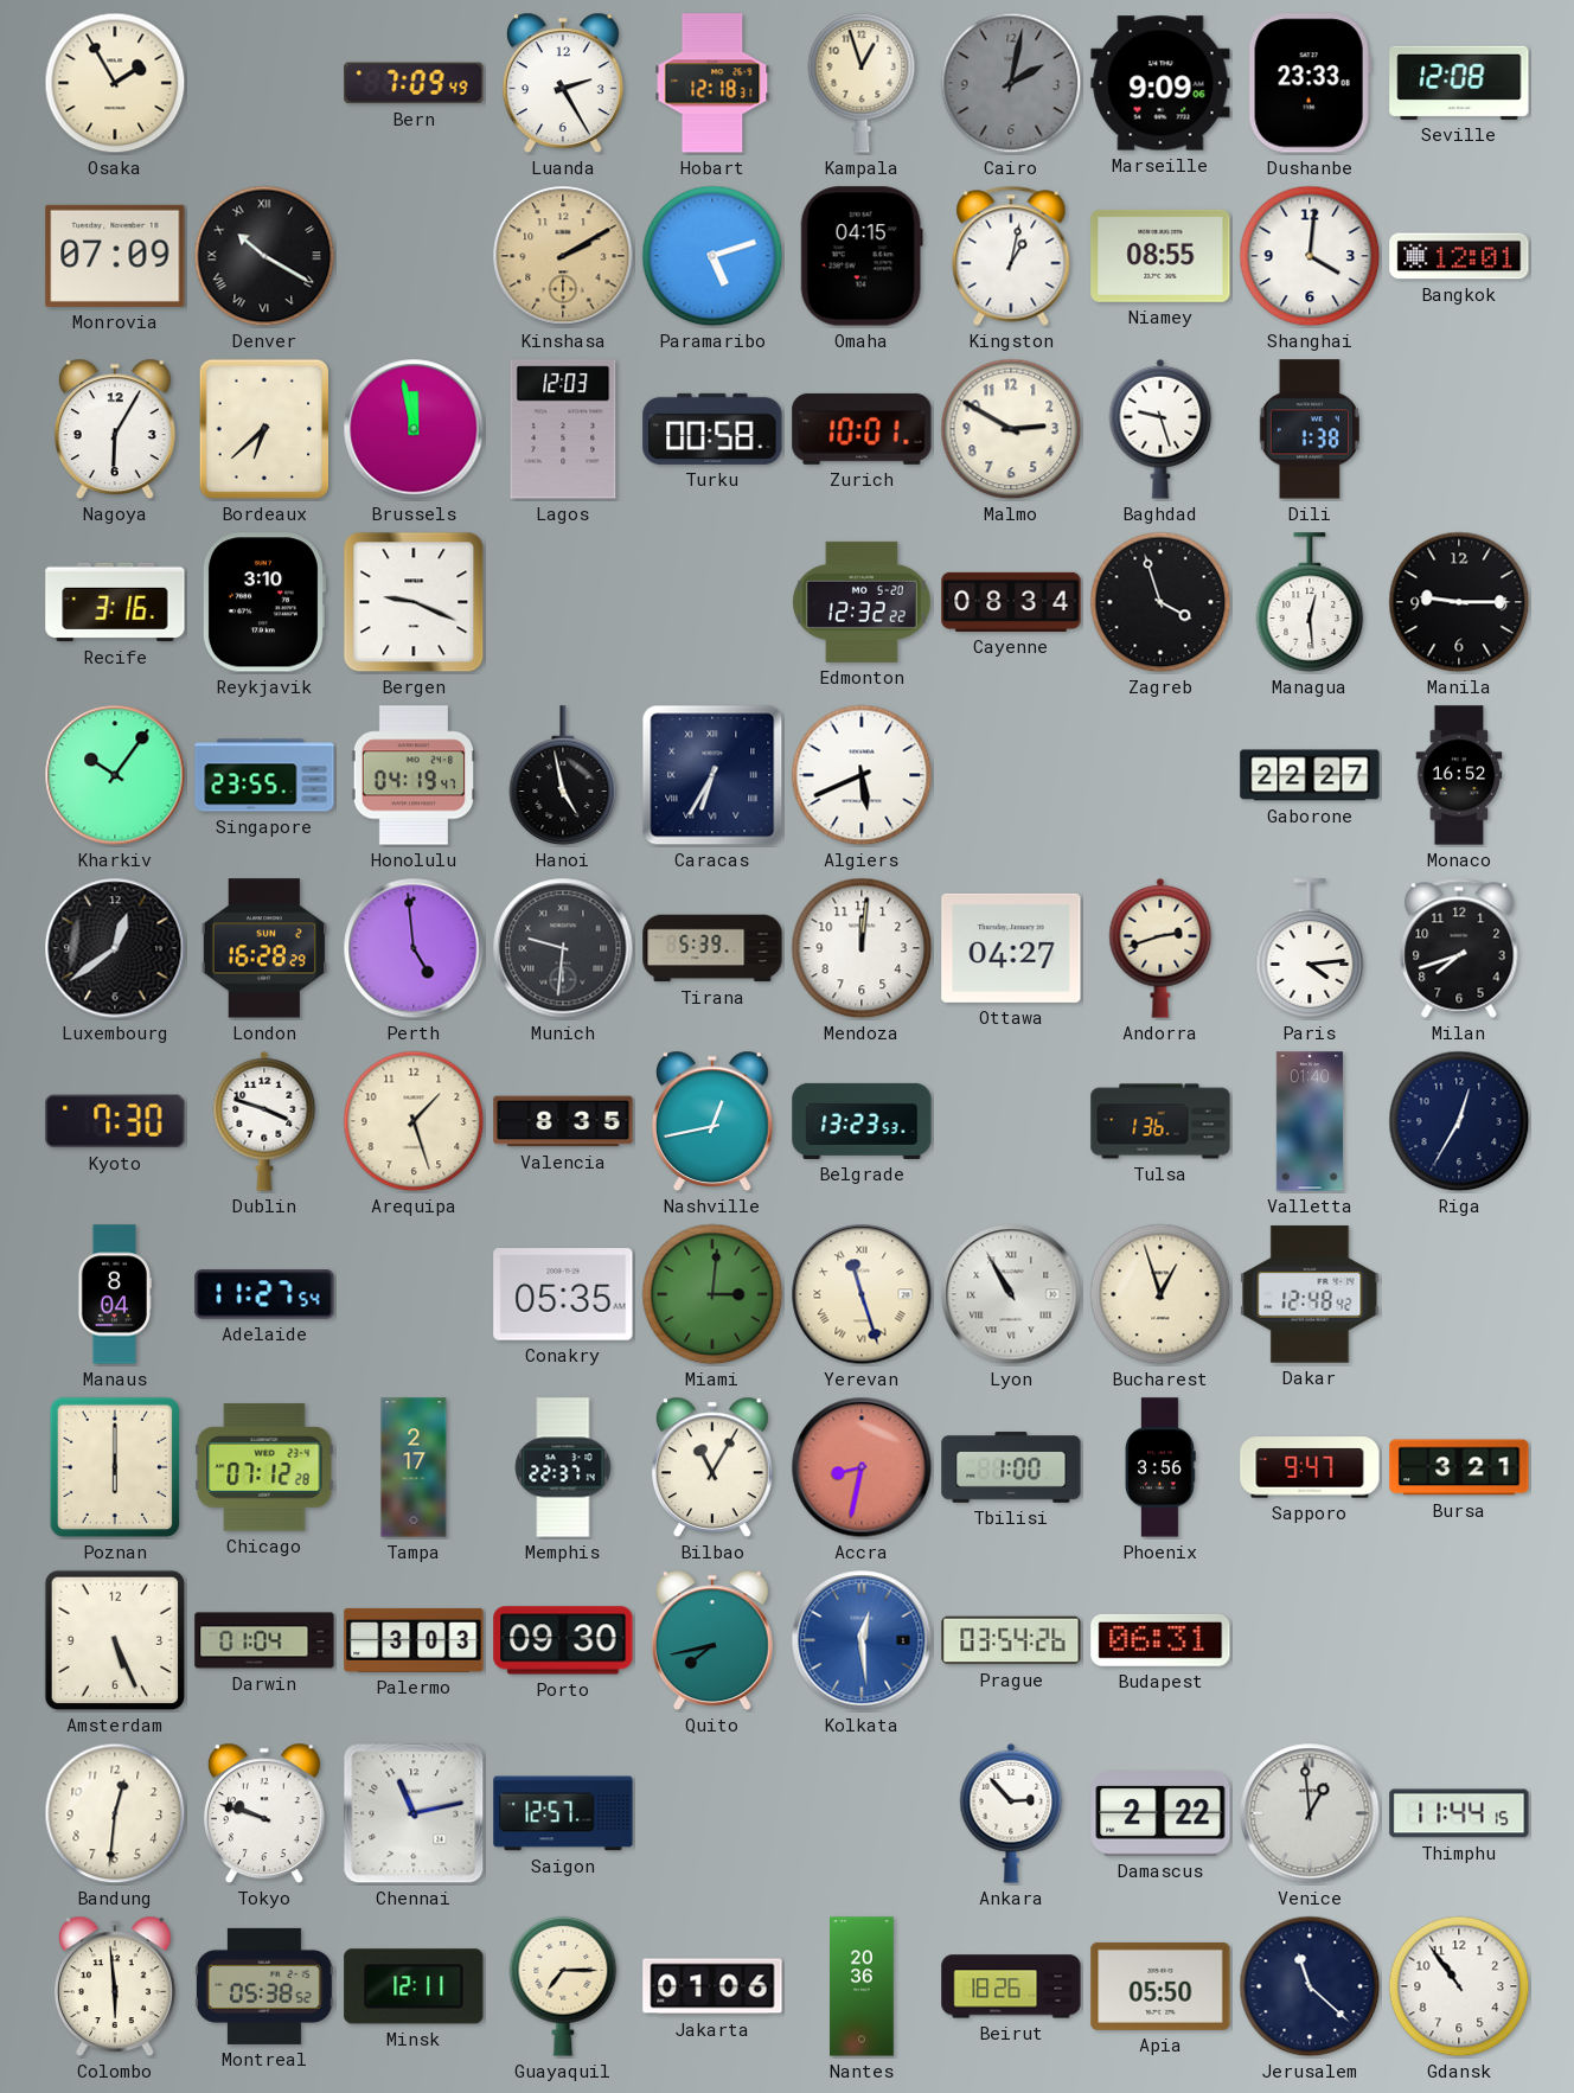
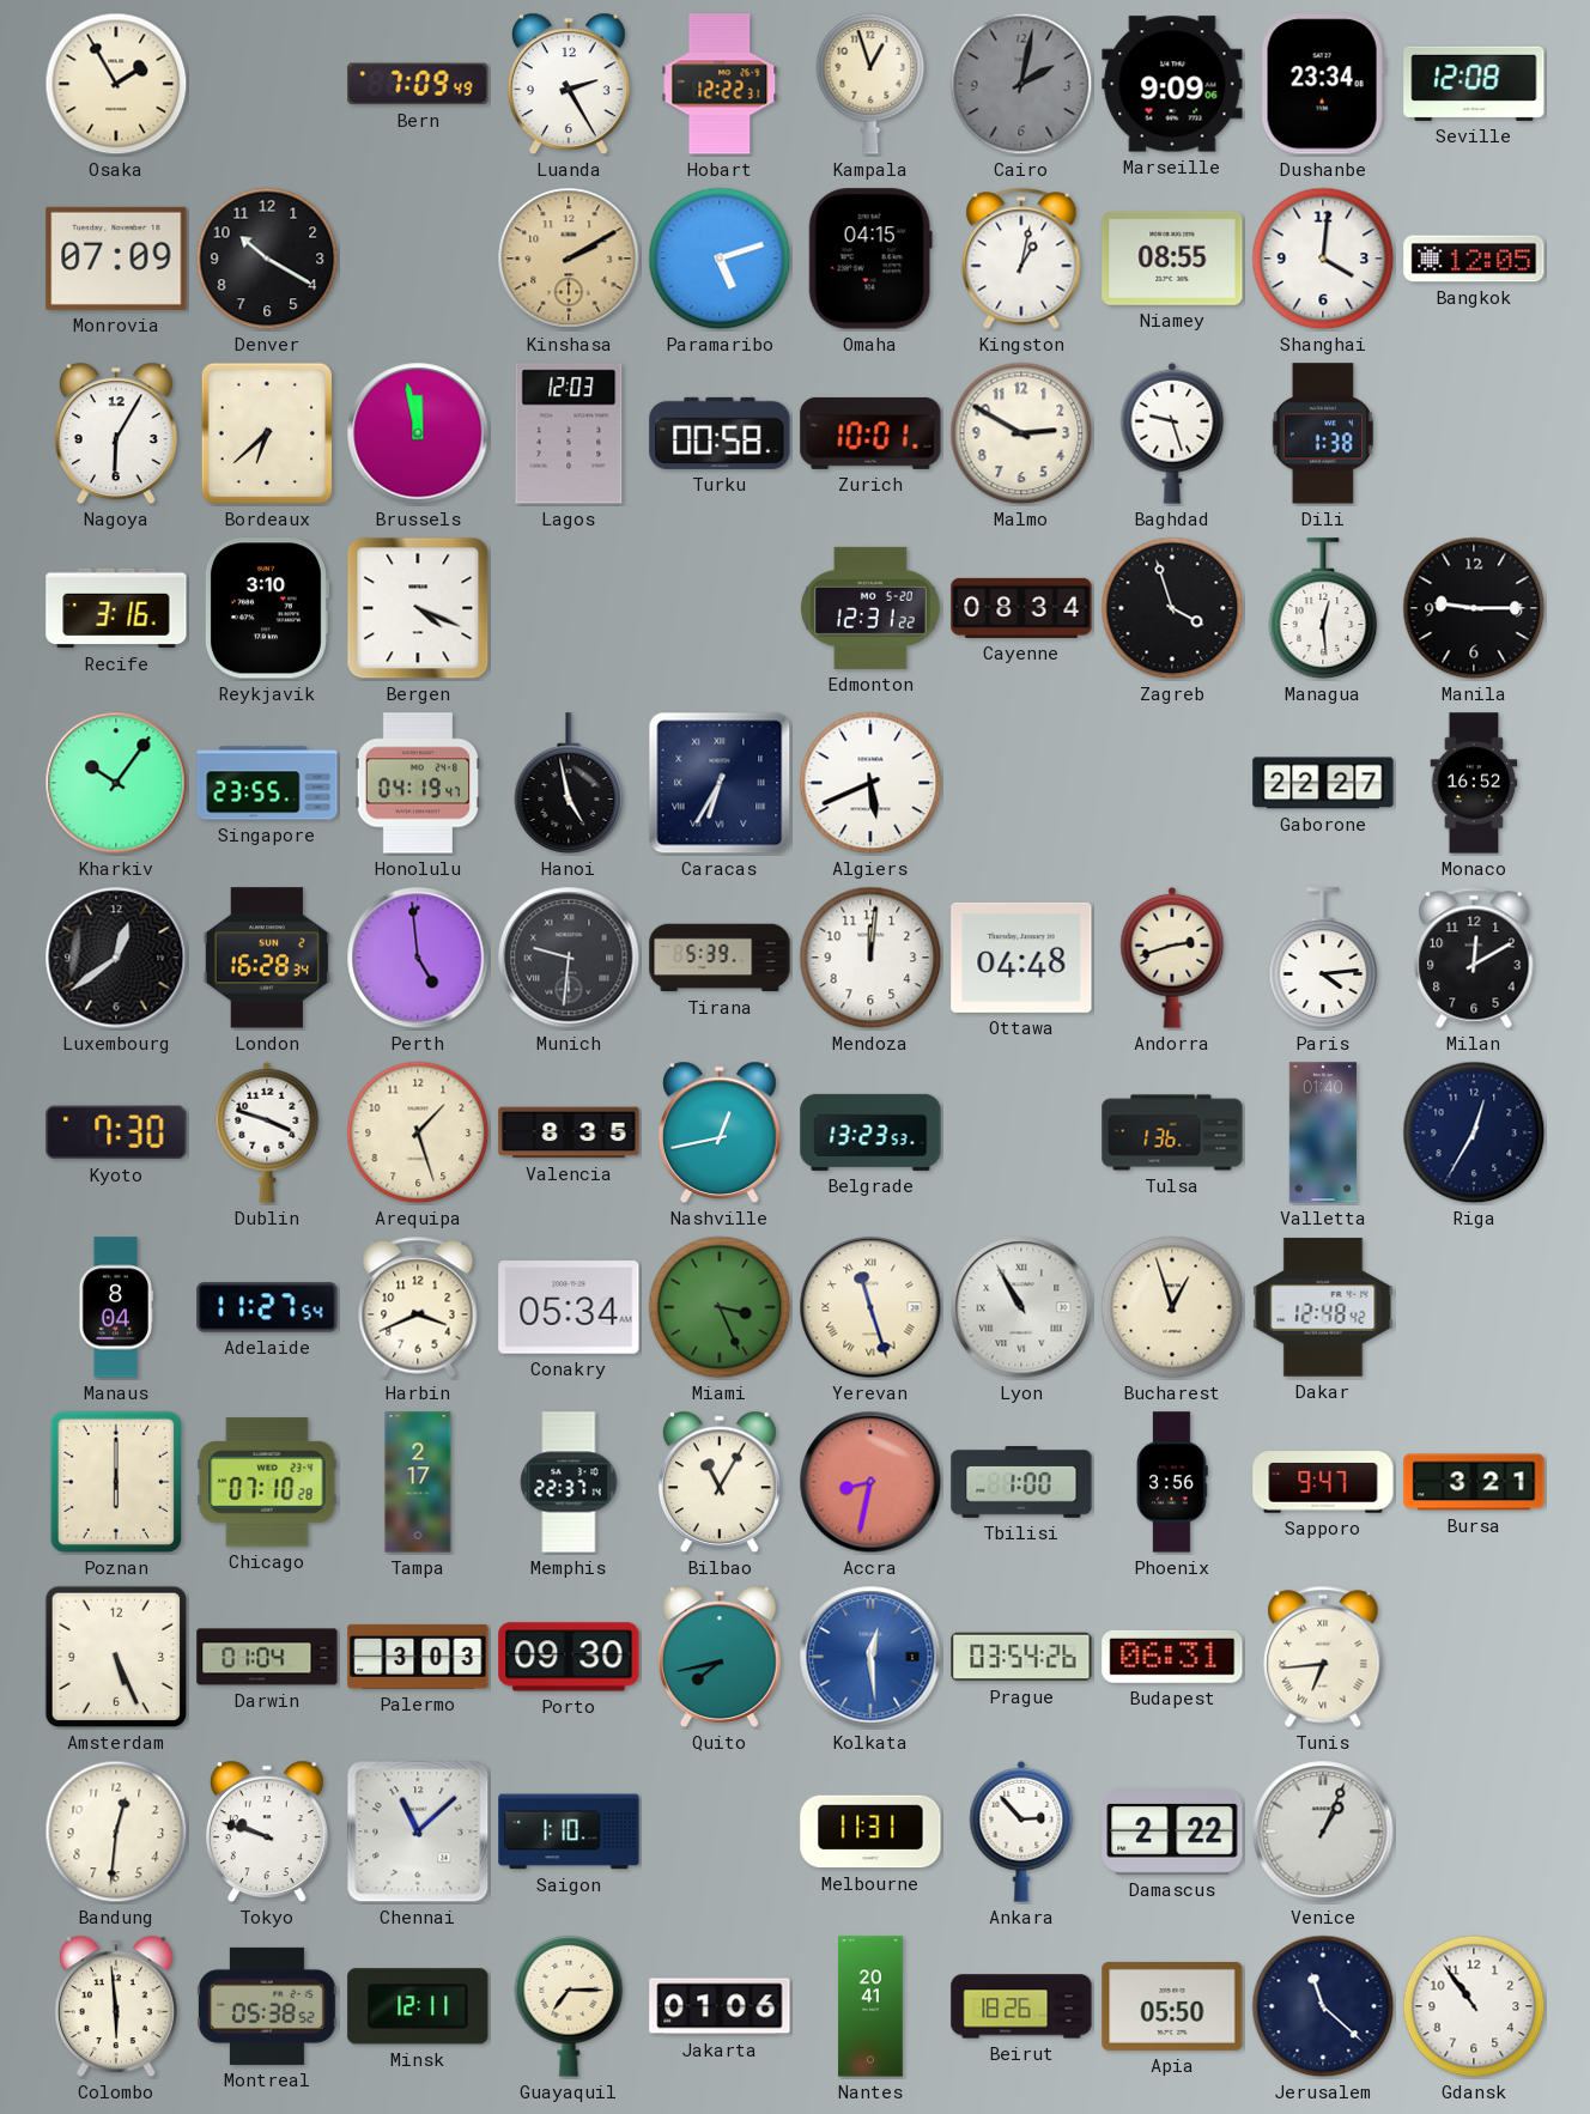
Hobart: 12:18 -> 12:22
Dushanbe: 23:33 -> 23:34
Denver numerals: Roman -> Arabic
Bangkok: 12:01 -> 12:05
Bergen: 9:19 -> 4:19
Edmonton: 12:32 -> 12:31
London: 16:28:29 -> 16:28:34
Ottawa: 04:27 -> 04:48
Milan: 7:42 -> 12:10
Harbin: none -> 3:41
Conakry: 05:35 -> 05:34
Miami: 3:01 -> 3:26
Chicago: 07:12 -> 07:10
Tunis: none -> 6:44
Chennai: 11:13 -> 11:08
Saigon: 12:57 -> 1:10
Melbourne: none -> 11:31
Venice: 12:59 -> 1:04
Thimphu: 11:44 -> none
Nantes: 20:36 -> 20:41
